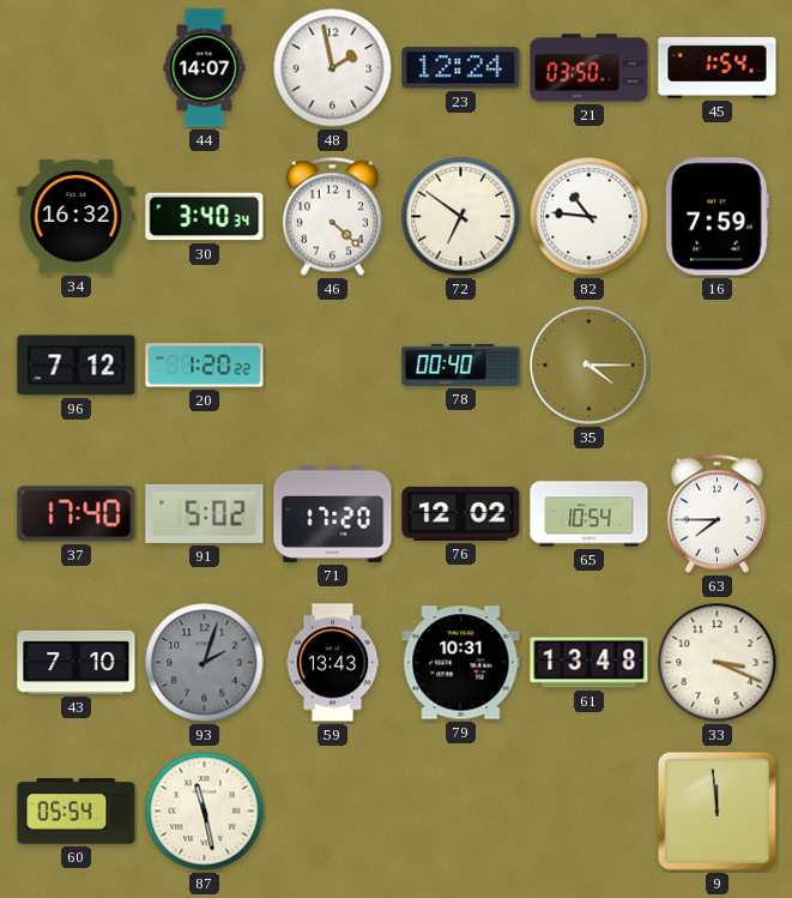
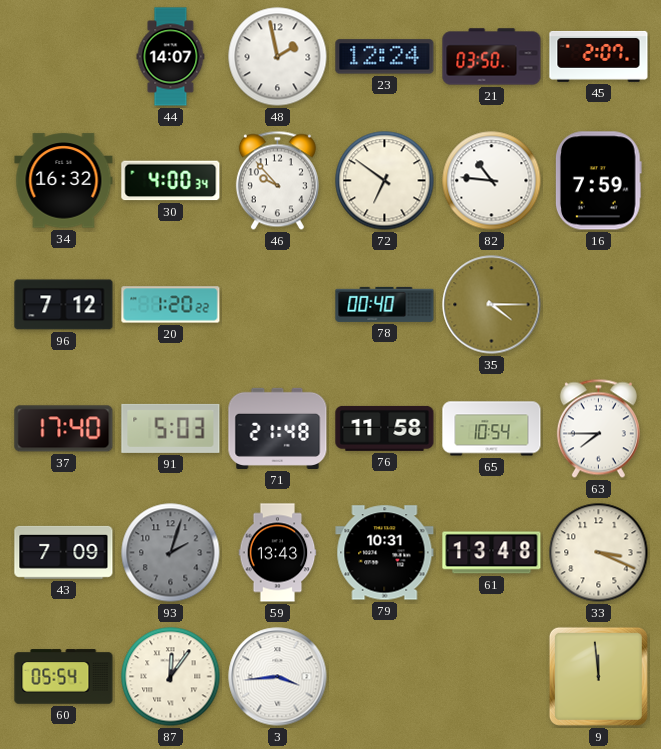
45: 1:54 -> 2:07
30: 3:40 -> 4:00
46: 4:22 -> 9:53
91: 5:02 -> 5:03
71: 17:20 -> 21:48
76: 12:02 -> 11:58
43: 7:10 -> 7:09
87: 11:28 -> 12:06
3: none -> 3:44
